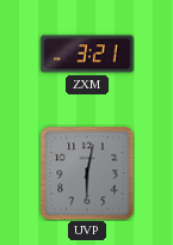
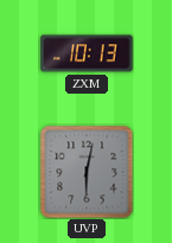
ZXM: 3:21 -> 10:13
